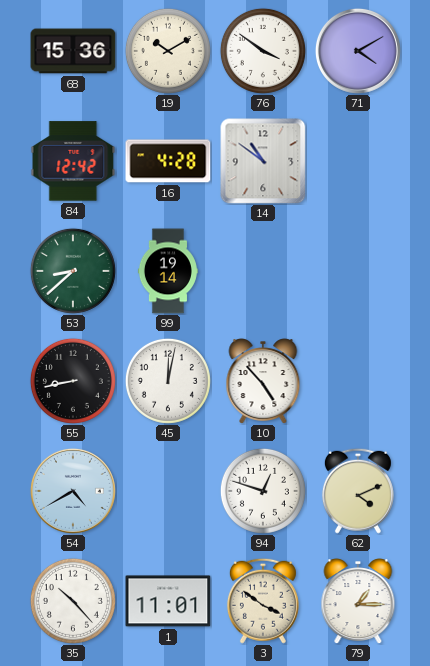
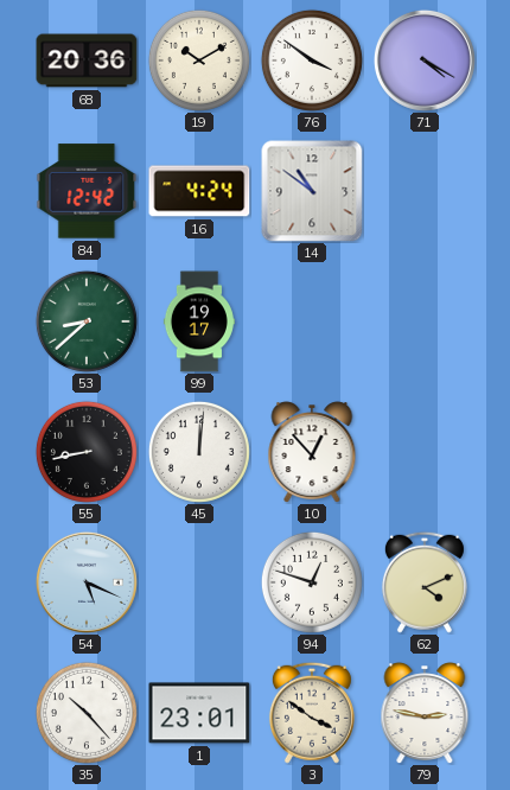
68: 15:36 -> 20:36
71: 4:10 -> 4:20
16: 4:28 -> 4:24
99: 19:14 -> 19:17
45: 12:02 -> 12:01
10: 4:53 -> 12:53
54: 4:40 -> 5:19
1: 11:01 -> 23:01
79: 1:15 -> 2:47
